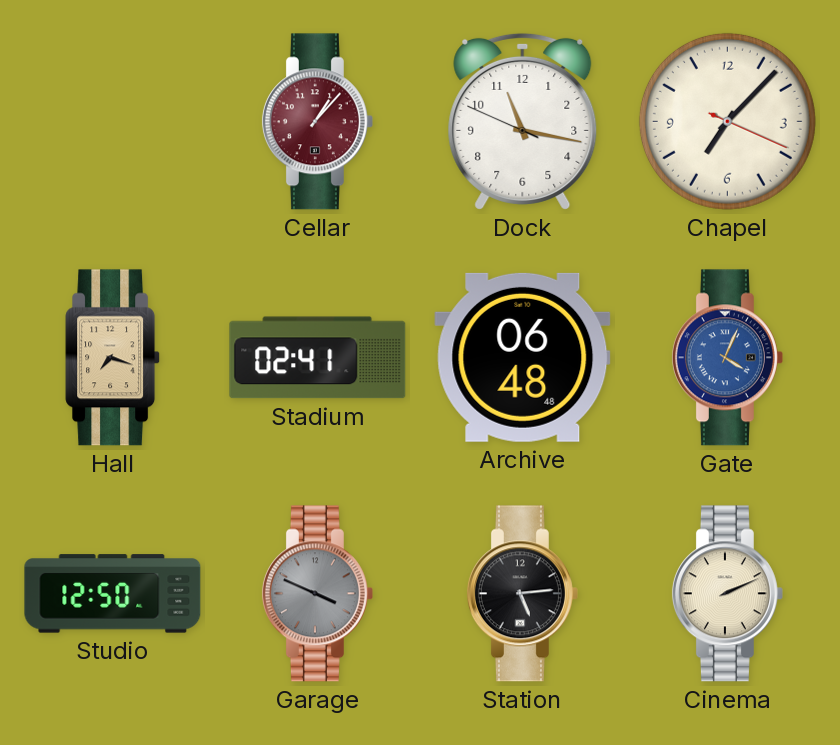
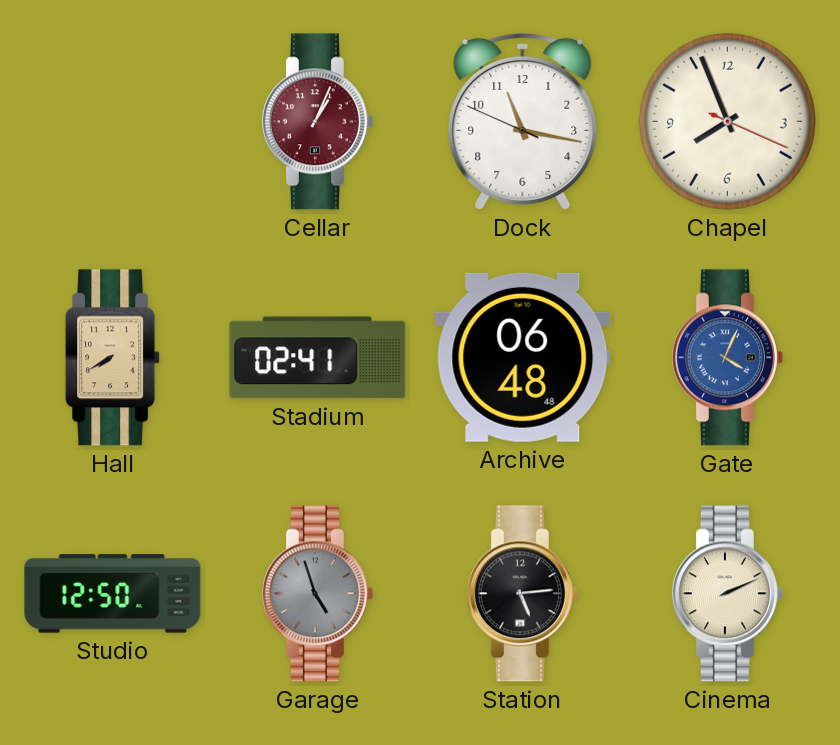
Cellar: 1:07 -> 1:04
Chapel: 7:07 -> 7:56
Hall: 7:18 -> 7:40
Garage: 3:49 -> 4:57
